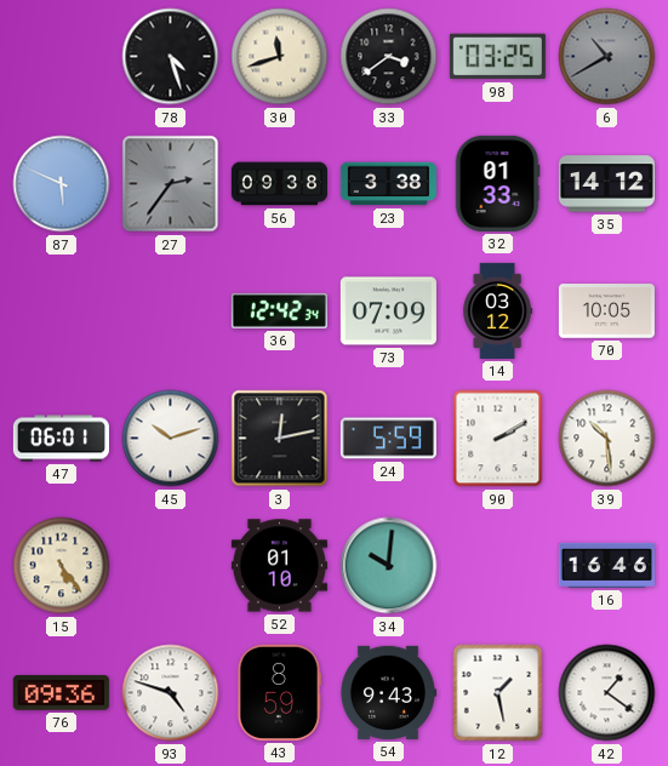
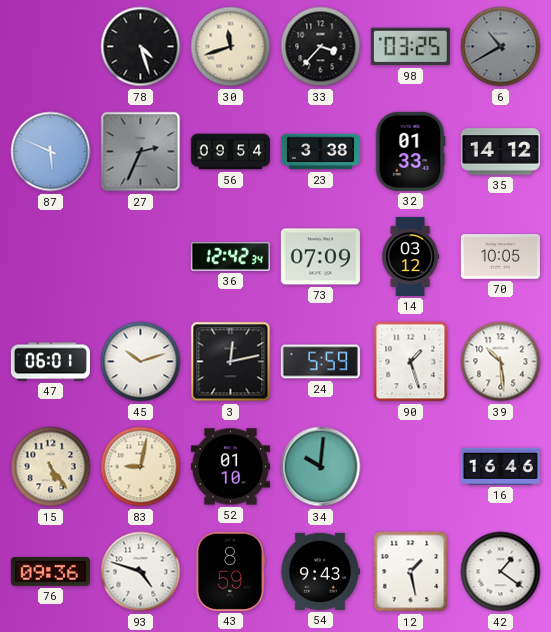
33: 3:39 -> 3:37
27: 2:36 -> 2:34
56: 09:38 -> 09:54
90: 2:10 -> 1:27
83: none -> 9:02
